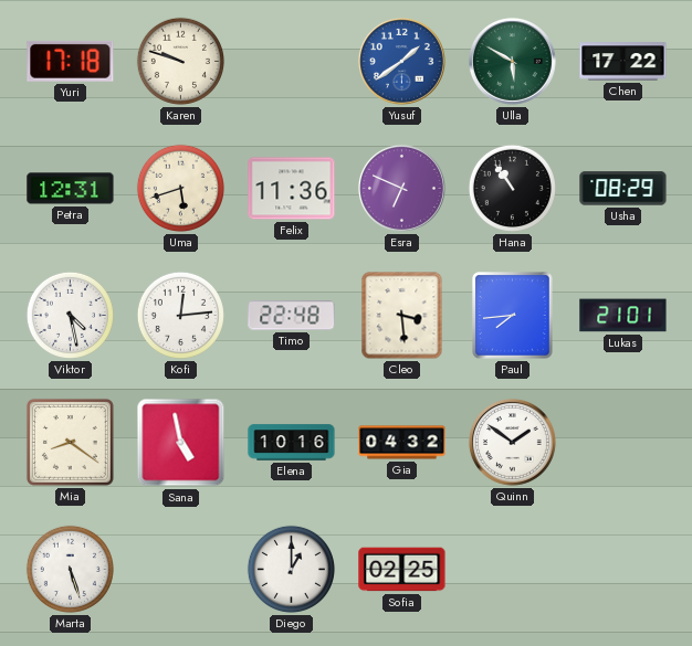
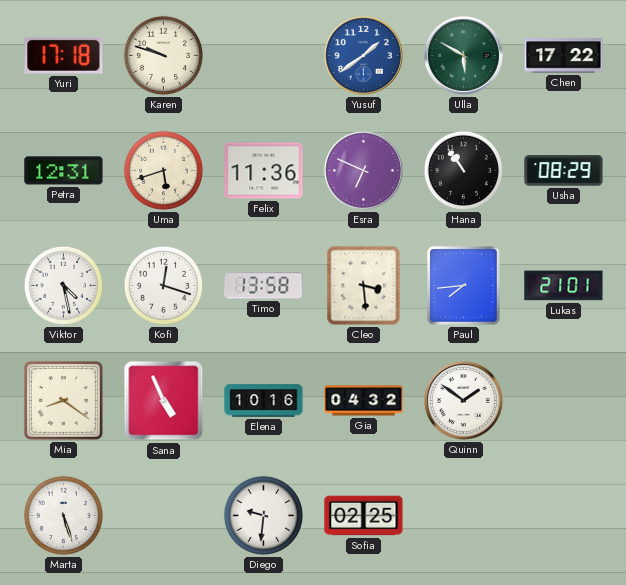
Kofi: 12:14 -> 12:18
Timo: 22:48 -> 13:58
Sana: 4:58 -> 4:56
Diego: 1:00 -> 9:31
